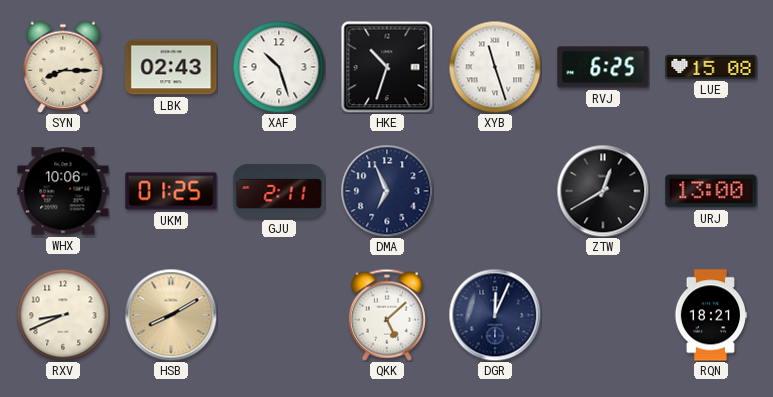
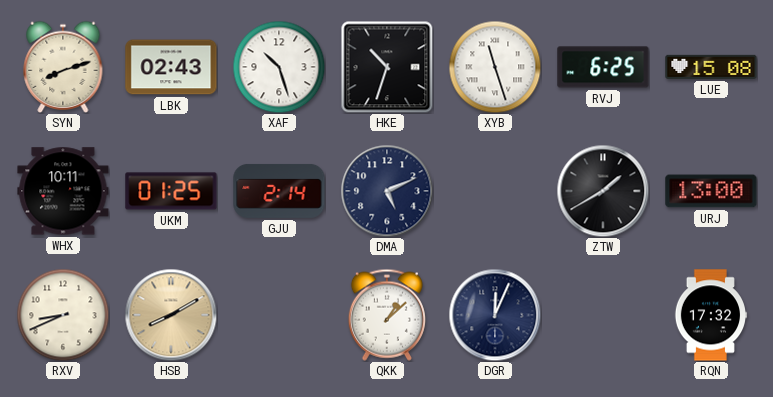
SYN: 8:15 -> 8:12
WHX: 10:06 -> 10:11
GJU: 2:11 -> 2:14
DMA: 6:56 -> 5:11
ZTW: 12:40 -> 1:40
QKK: 5:08 -> 1:08
RQN: 18:21 -> 17:32
